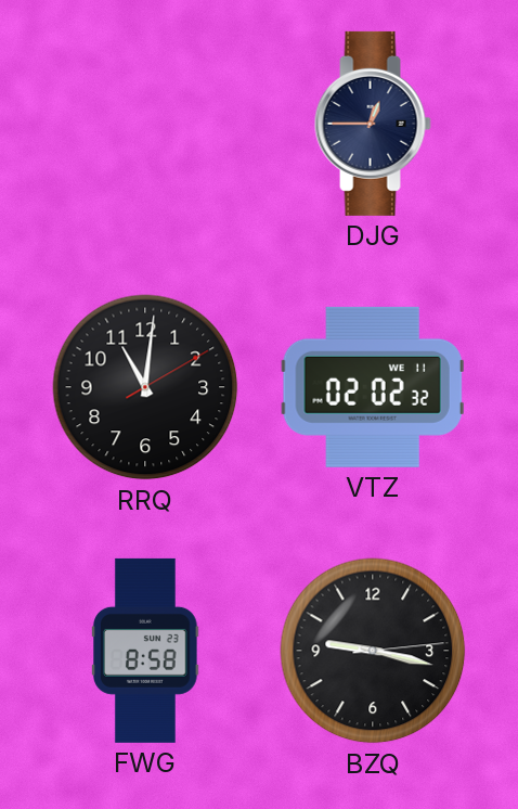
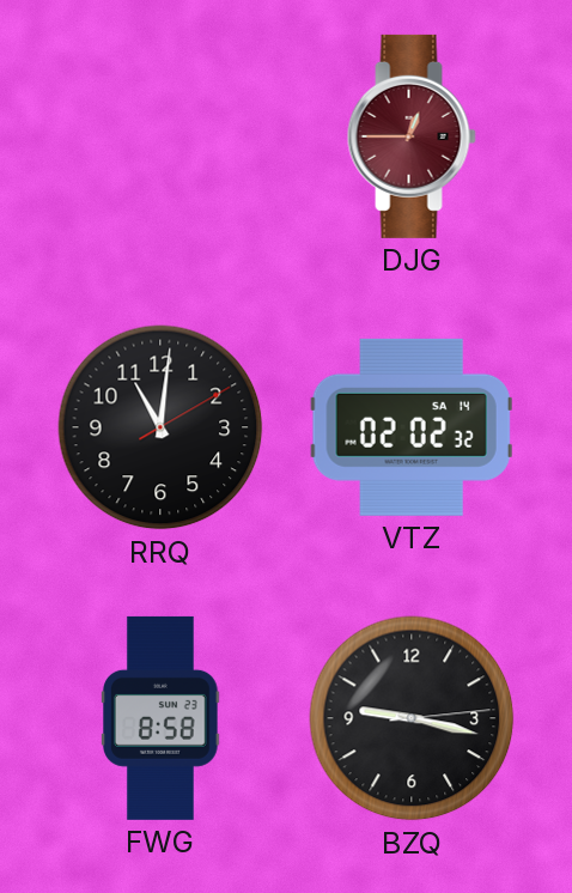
DJG dial: navy -> burgundy
VTZ date: WE 11 -> SA 14
